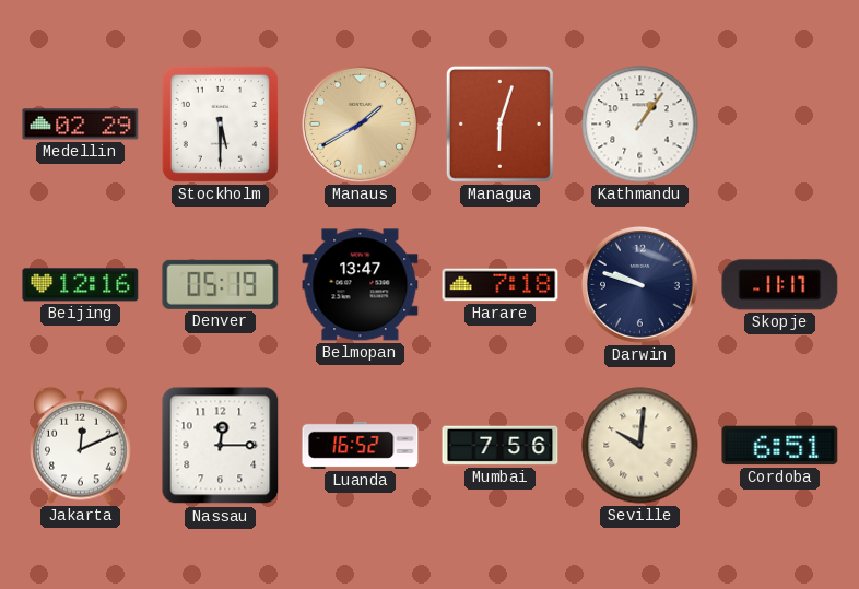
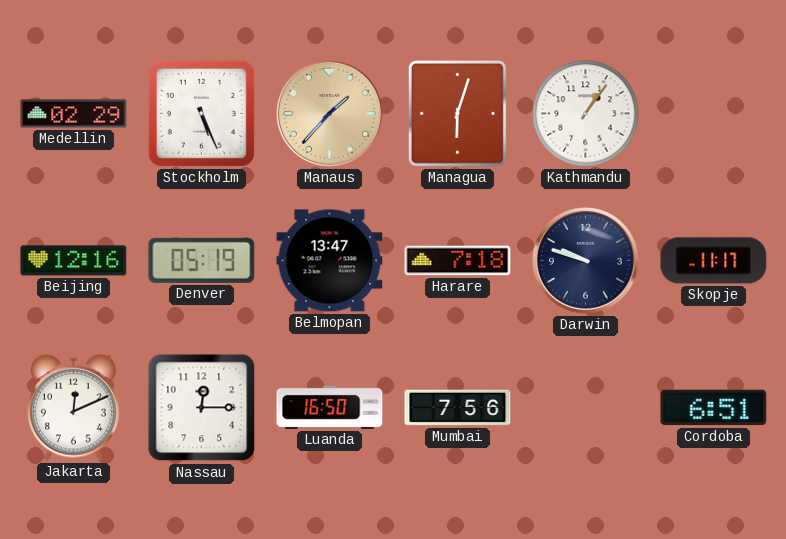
Stockholm: 5:30 -> 5:26
Manaus: 1:40 -> 1:37
Luanda: 16:52 -> 16:50
Seville: 10:01 -> none
